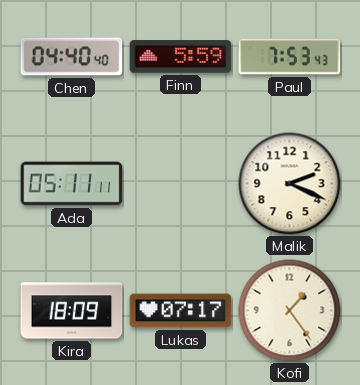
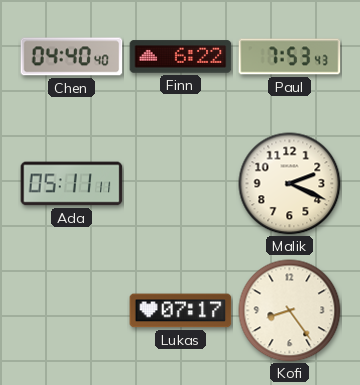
Finn: 5:59 -> 6:22
Kira: 18:09 -> none
Kofi: 1:24 -> 8:24
